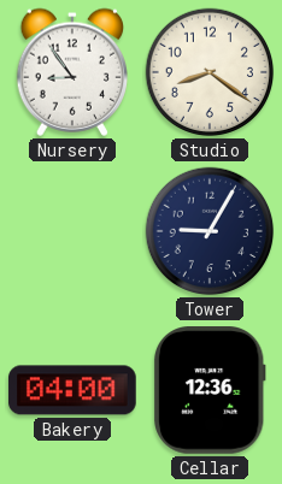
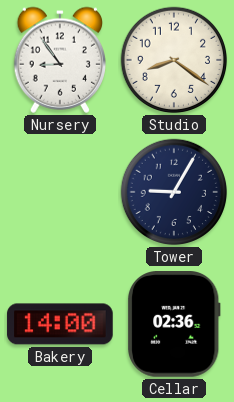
Bakery: 04:00 -> 14:00
Cellar: 12:36 -> 02:36
